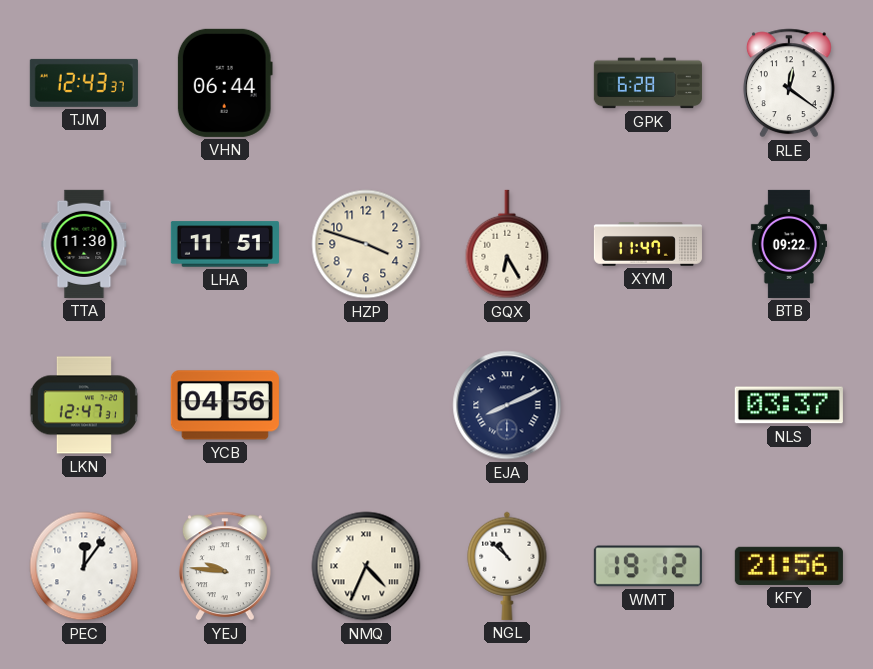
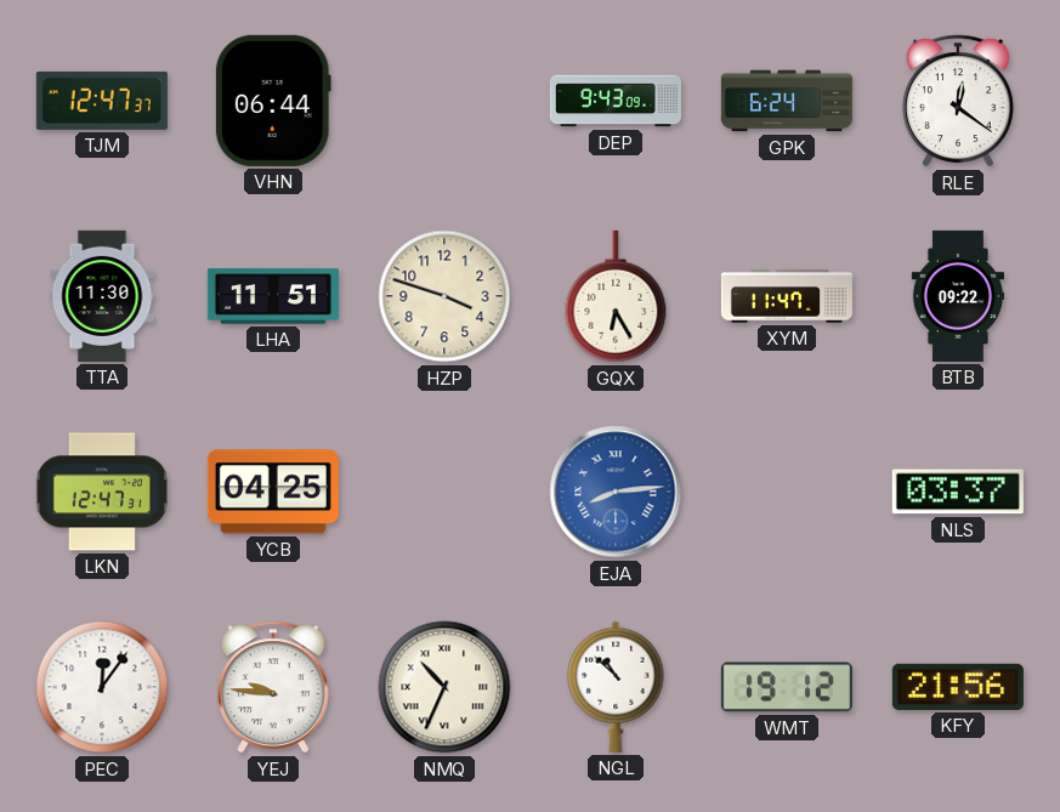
TJM: 12:43 -> 12:47
DEP: none -> 9:43
GPK: 6:28 -> 6:24
YCB: 04:56 -> 04:25
EJA: 8:11 -> 8:14
EJA dial: navy -> blue
NMQ: 4:34 -> 10:34
